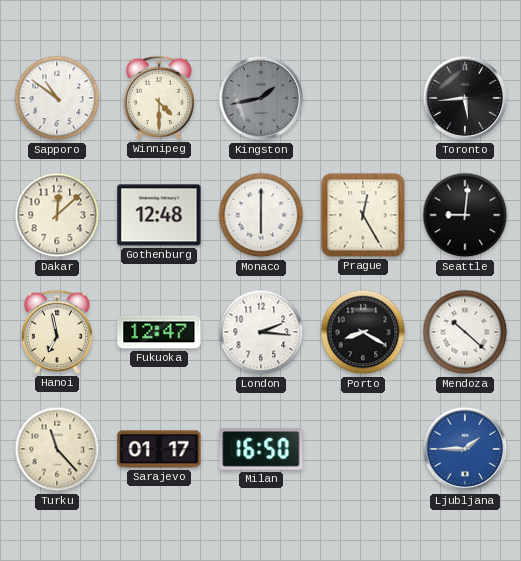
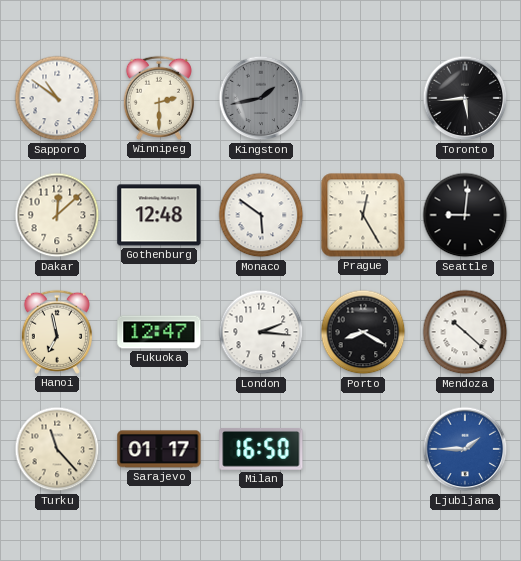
Winnipeg: 4:30 -> 2:30
Monaco: 6:00 -> 5:51
